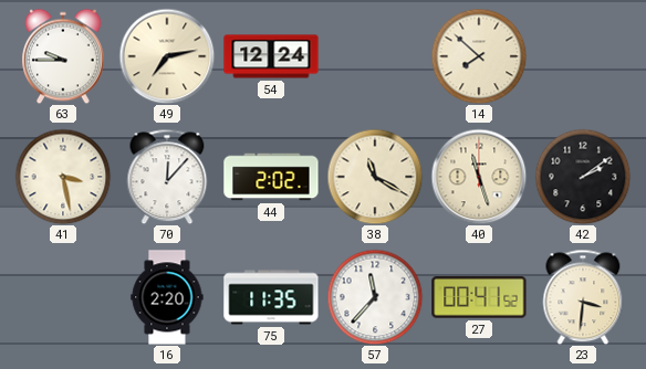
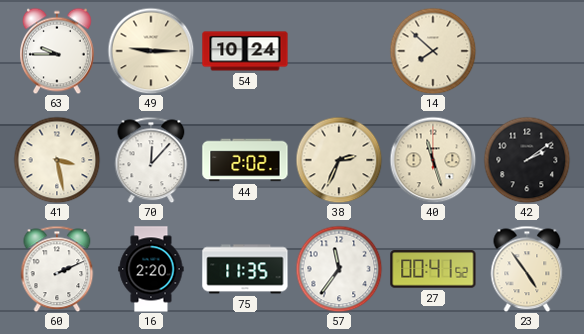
49: 7:13 -> 9:15
54: 12:24 -> 10:24
38: 11:20 -> 2:34
60: none -> 2:11
57: 11:37 -> 11:36
23: 3:31 -> 4:54
